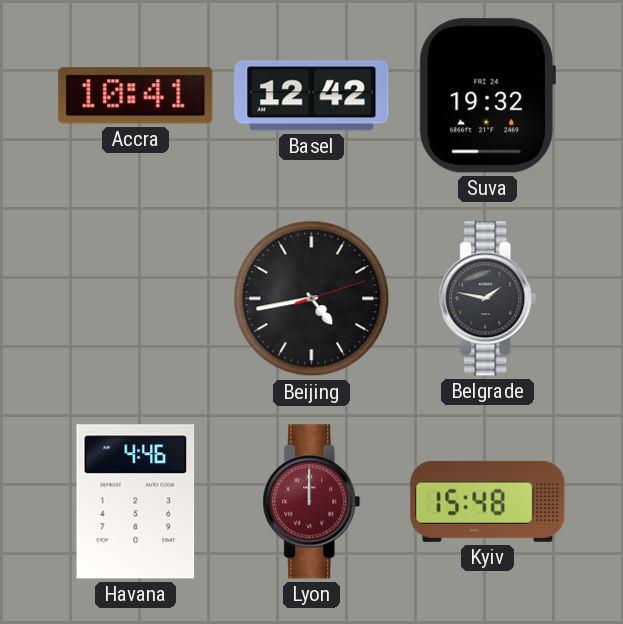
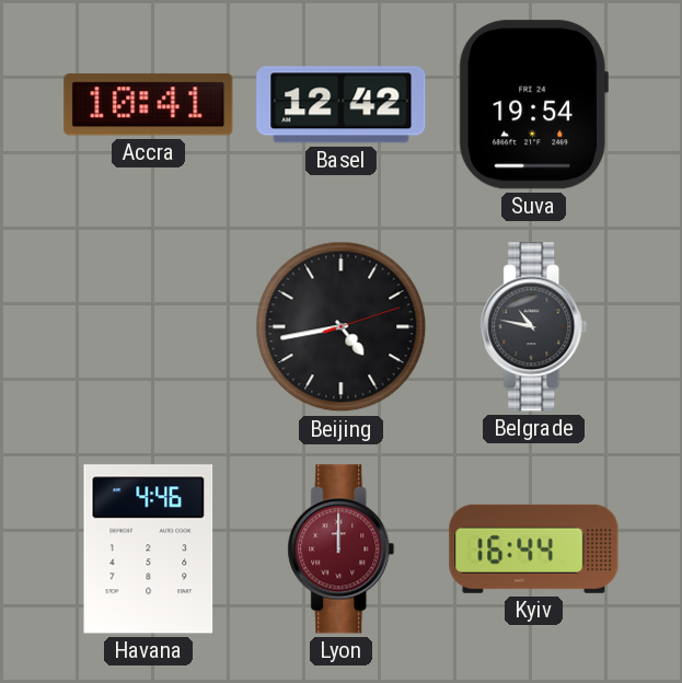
Suva: 19:32 -> 19:54
Belgrade: 1:47 -> 10:47
Kyiv: 15:48 -> 16:44
